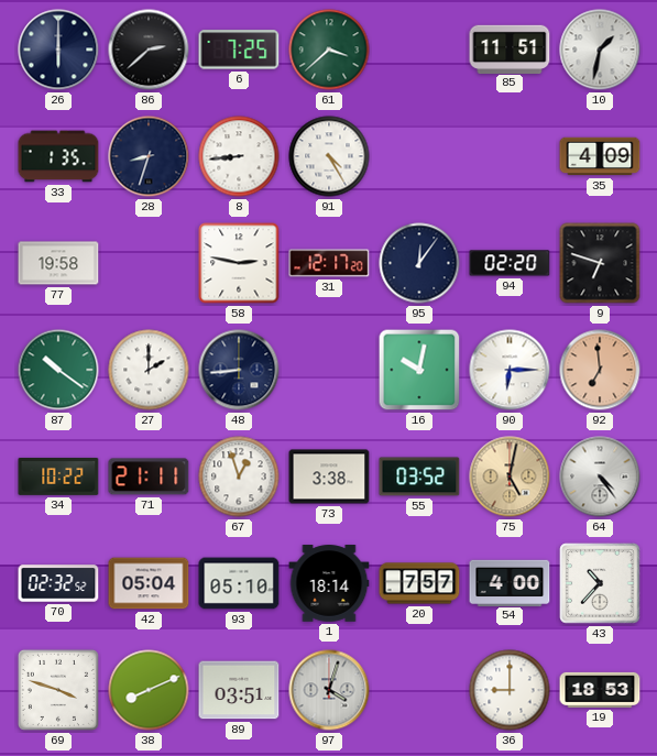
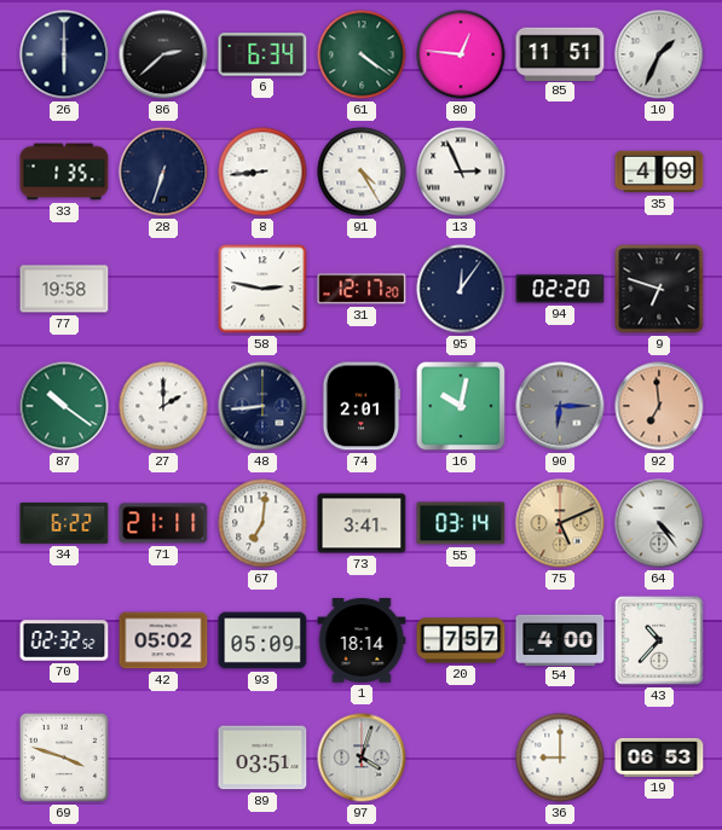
6: 7:25 -> 6:34
61: 3:38 -> 4:21
80: none -> 12:46
10: 1:32 -> 1:34
28: 8:33 -> 6:33
13: none -> 2:56
74: none -> 2:01
90 dial: white -> grey
34: 10:22 -> 6:22
67: 12:57 -> 7:01
73: 3:38 -> 3:41
55: 03:52 -> 03:14
75: 5:02 -> 5:11
42: 05:04 -> 05:02
93: 05:10 -> 05:09
38: 8:11 -> none
19: 18:53 -> 06:53
